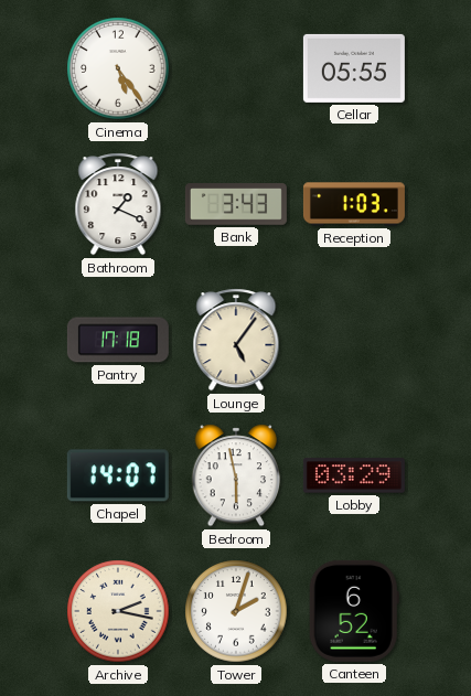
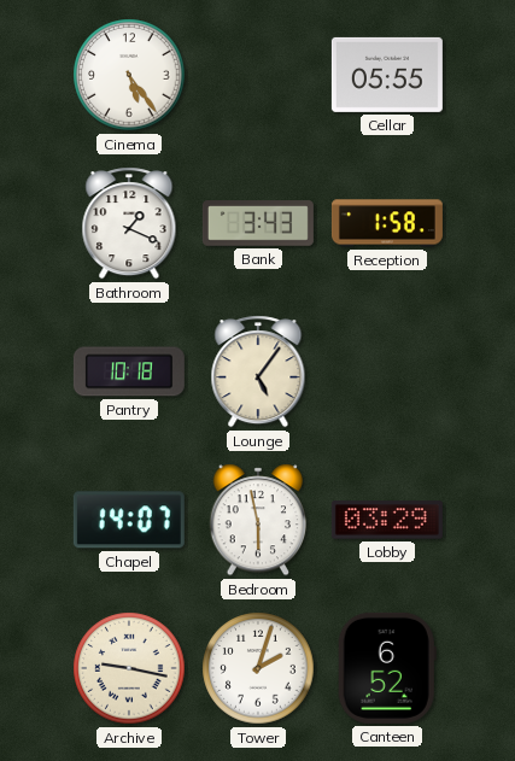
Reception: 1:03 -> 1:58
Pantry: 17:18 -> 10:18
Archive: 2:17 -> 9:17
